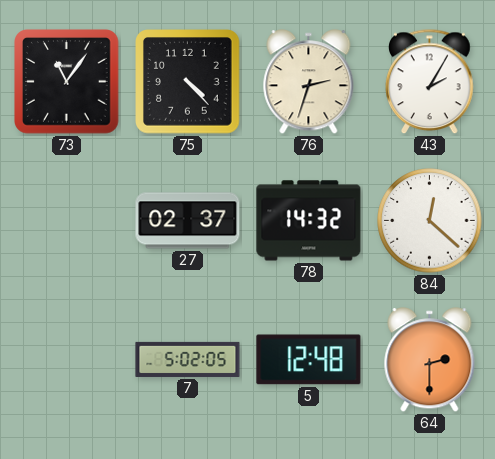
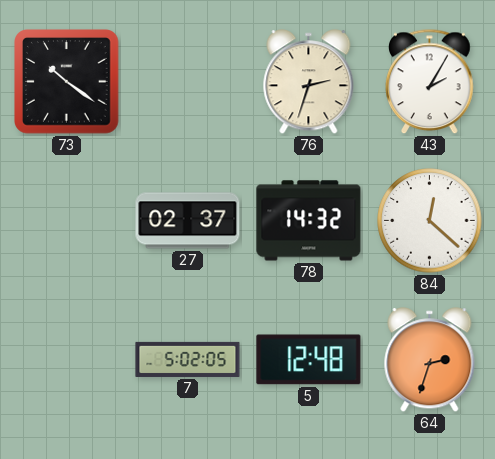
73: 11:06 -> 10:21
75: 4:23 -> none
64: 2:30 -> 2:33
